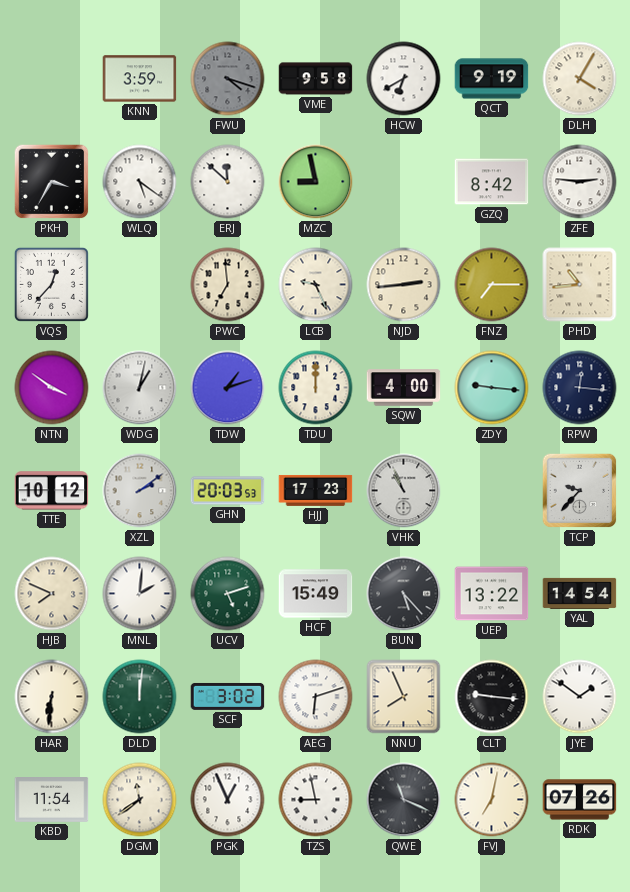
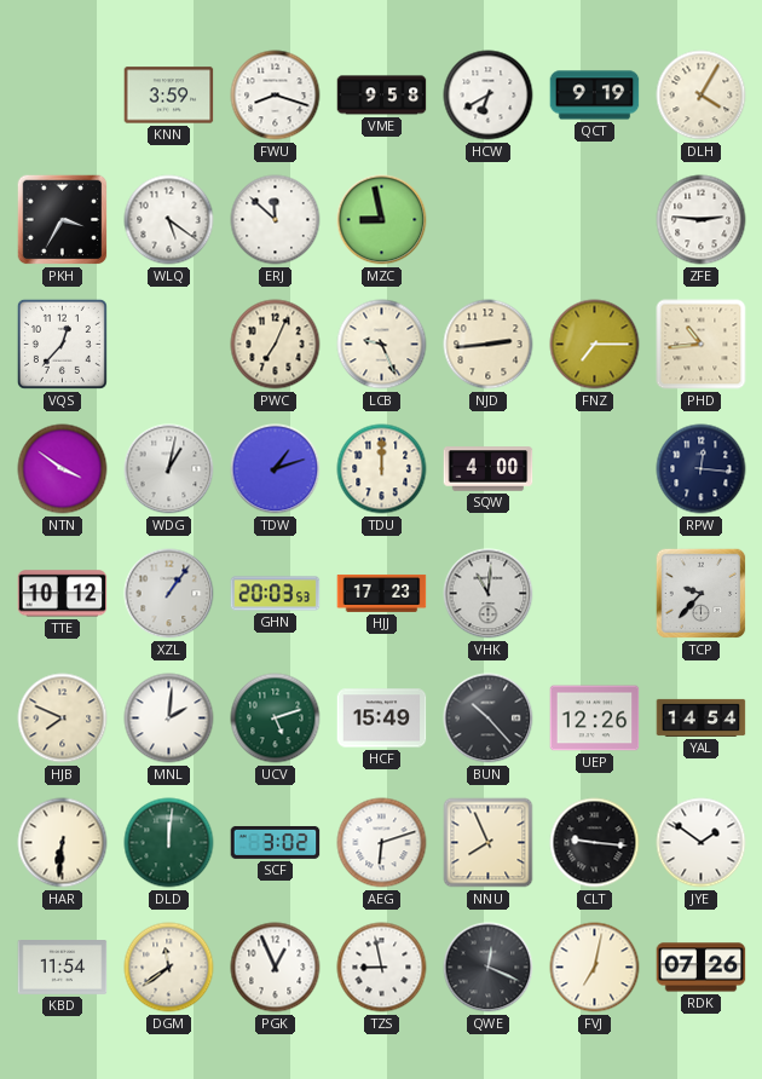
FWU: 4:18 -> 8:18
FWU dial: grey -> white
GZQ: 8:42 -> none
PWC: 6:59 -> 7:04
ZDY: 9:16 -> none
XZL: 2:09 -> 1:06
VHK: 10:56 -> 11:01
BUN: 5:23 -> 10:23
UEP: 13:22 -> 12:26
QWE: 11:19 -> 12:19
